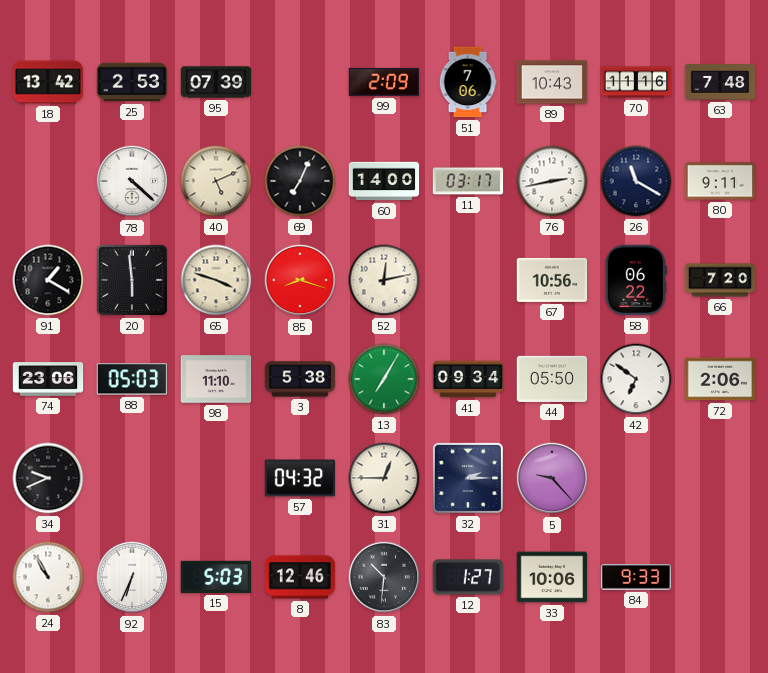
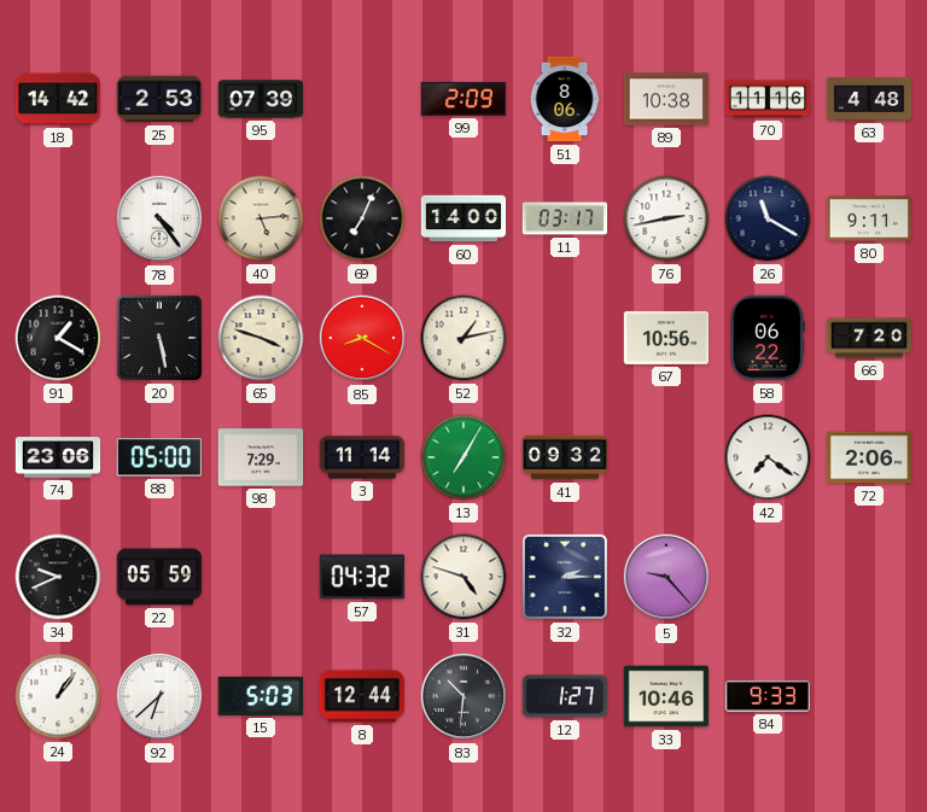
18: 13:42 -> 14:42
51: 7:06 -> 8:06
89: 10:43 -> 10:38
63: 7:48 -> 4:48
78: 4:22 -> 4:24
40: 5:11 -> 5:14
20: 5:59 -> 5:28
85: 8:18 -> 8:20
52: 12:13 -> 1:13
88: 05:03 -> 05:00
98: 11:10 -> 7:29
3: 5:38 -> 11:14
41: 09:34 -> 09:32
44: 05:50 -> none
42: 6:51 -> 7:21
22: none -> 05:59
31: 12:45 -> 4:48
24: 10:55 -> 1:06
92: 6:34 -> 6:38
8: 12:46 -> 12:44
33: 10:06 -> 10:46
